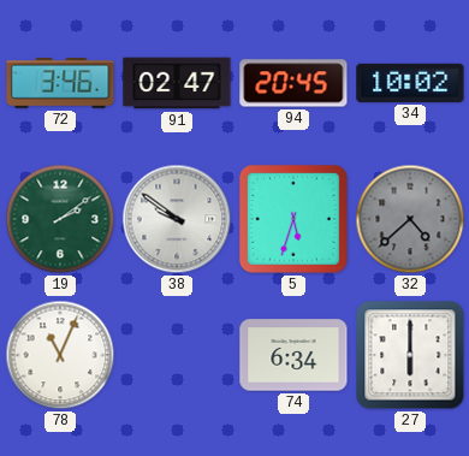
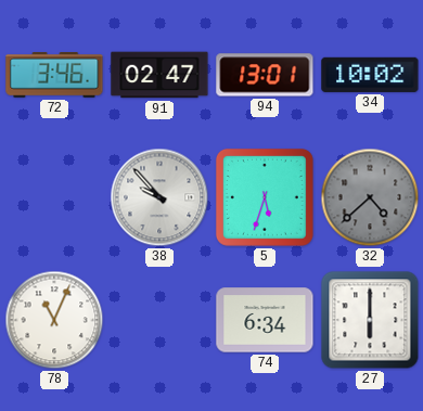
94: 20:45 -> 13:01
19: 2:09 -> none
38: 9:51 -> 9:53
